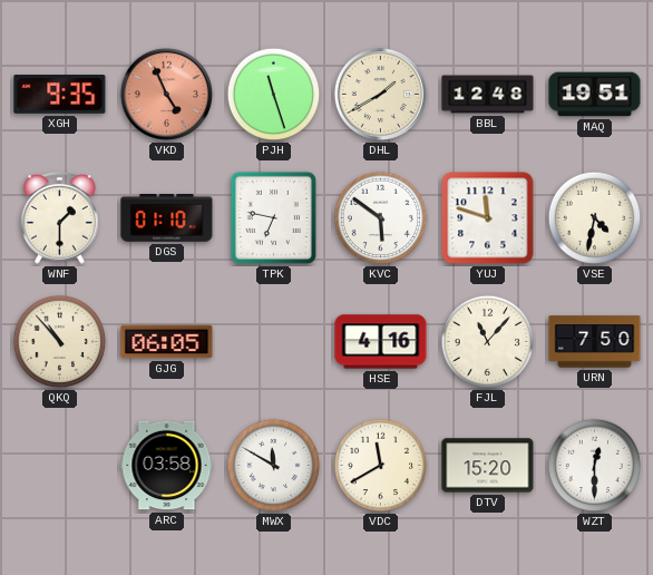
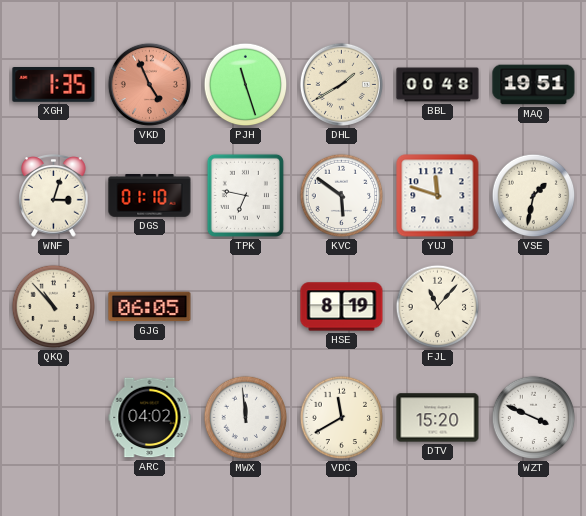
XGH: 9:35 -> 1:35
BBL: 12:48 -> 00:48
WNF: 1:30 -> 3:03
VSE: 4:32 -> 1:32
HSE: 4:16 -> 8:19
URN: 7:50 -> none
ARC: 03:58 -> 04:02
MWX: 11:50 -> 11:59
WZT: 12:30 -> 3:49
